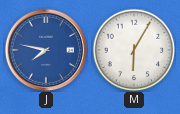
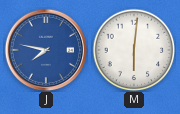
M: 6:05 -> 6:01
